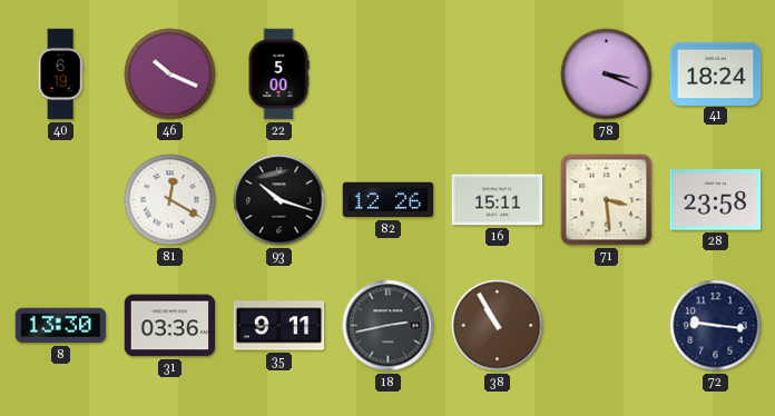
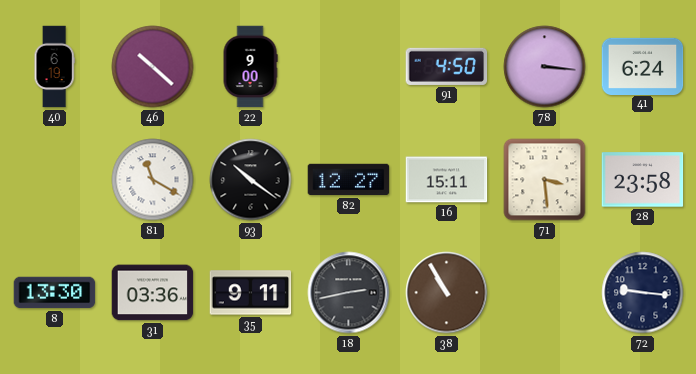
46: 10:19 -> 10:22
22: 5:00 -> 9:00
91: none -> 4:50
78: 3:19 -> 3:16
41: 18:24 -> 6:24
81: 12:20 -> 11:20
93: 10:18 -> 10:21
82: 12:26 -> 12:27
